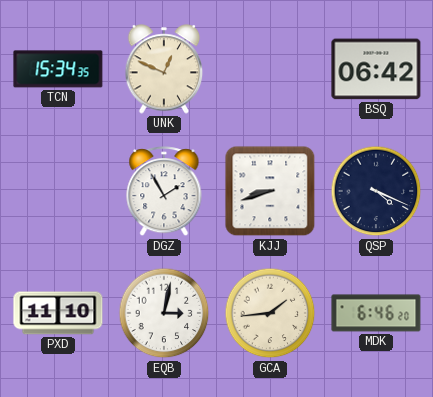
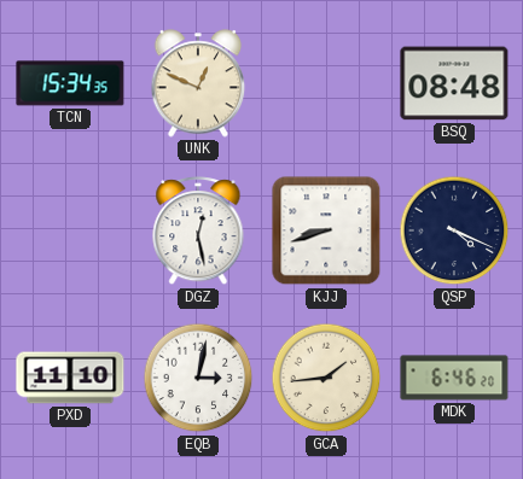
BSQ: 06:42 -> 08:48
DGZ: 1:55 -> 12:28
